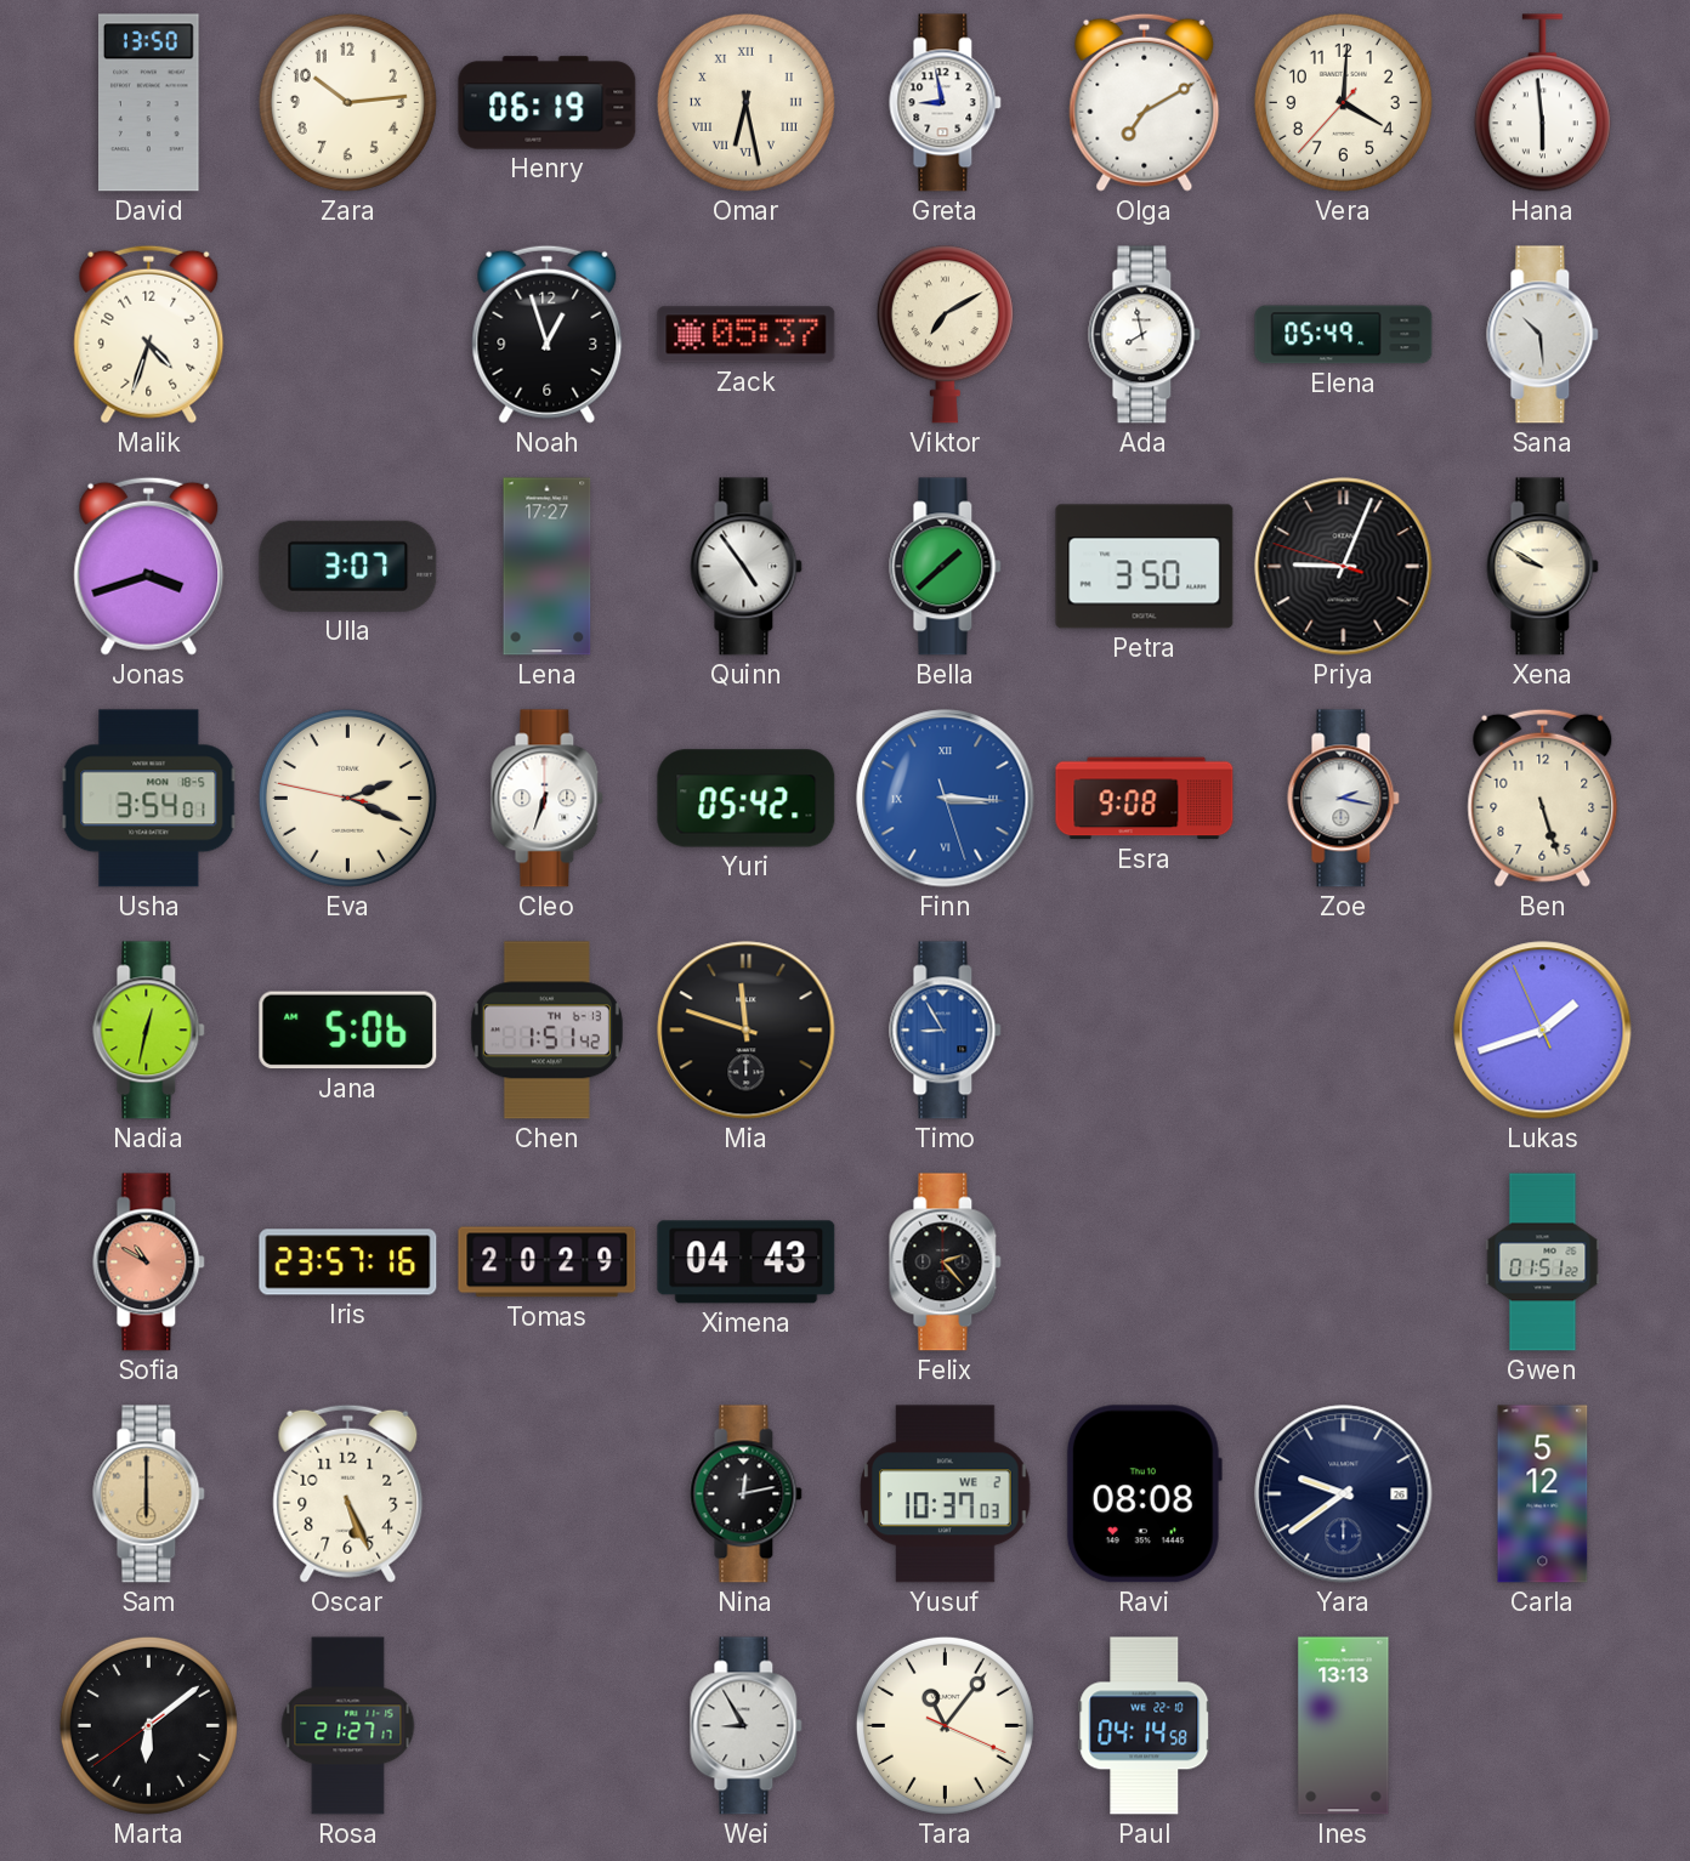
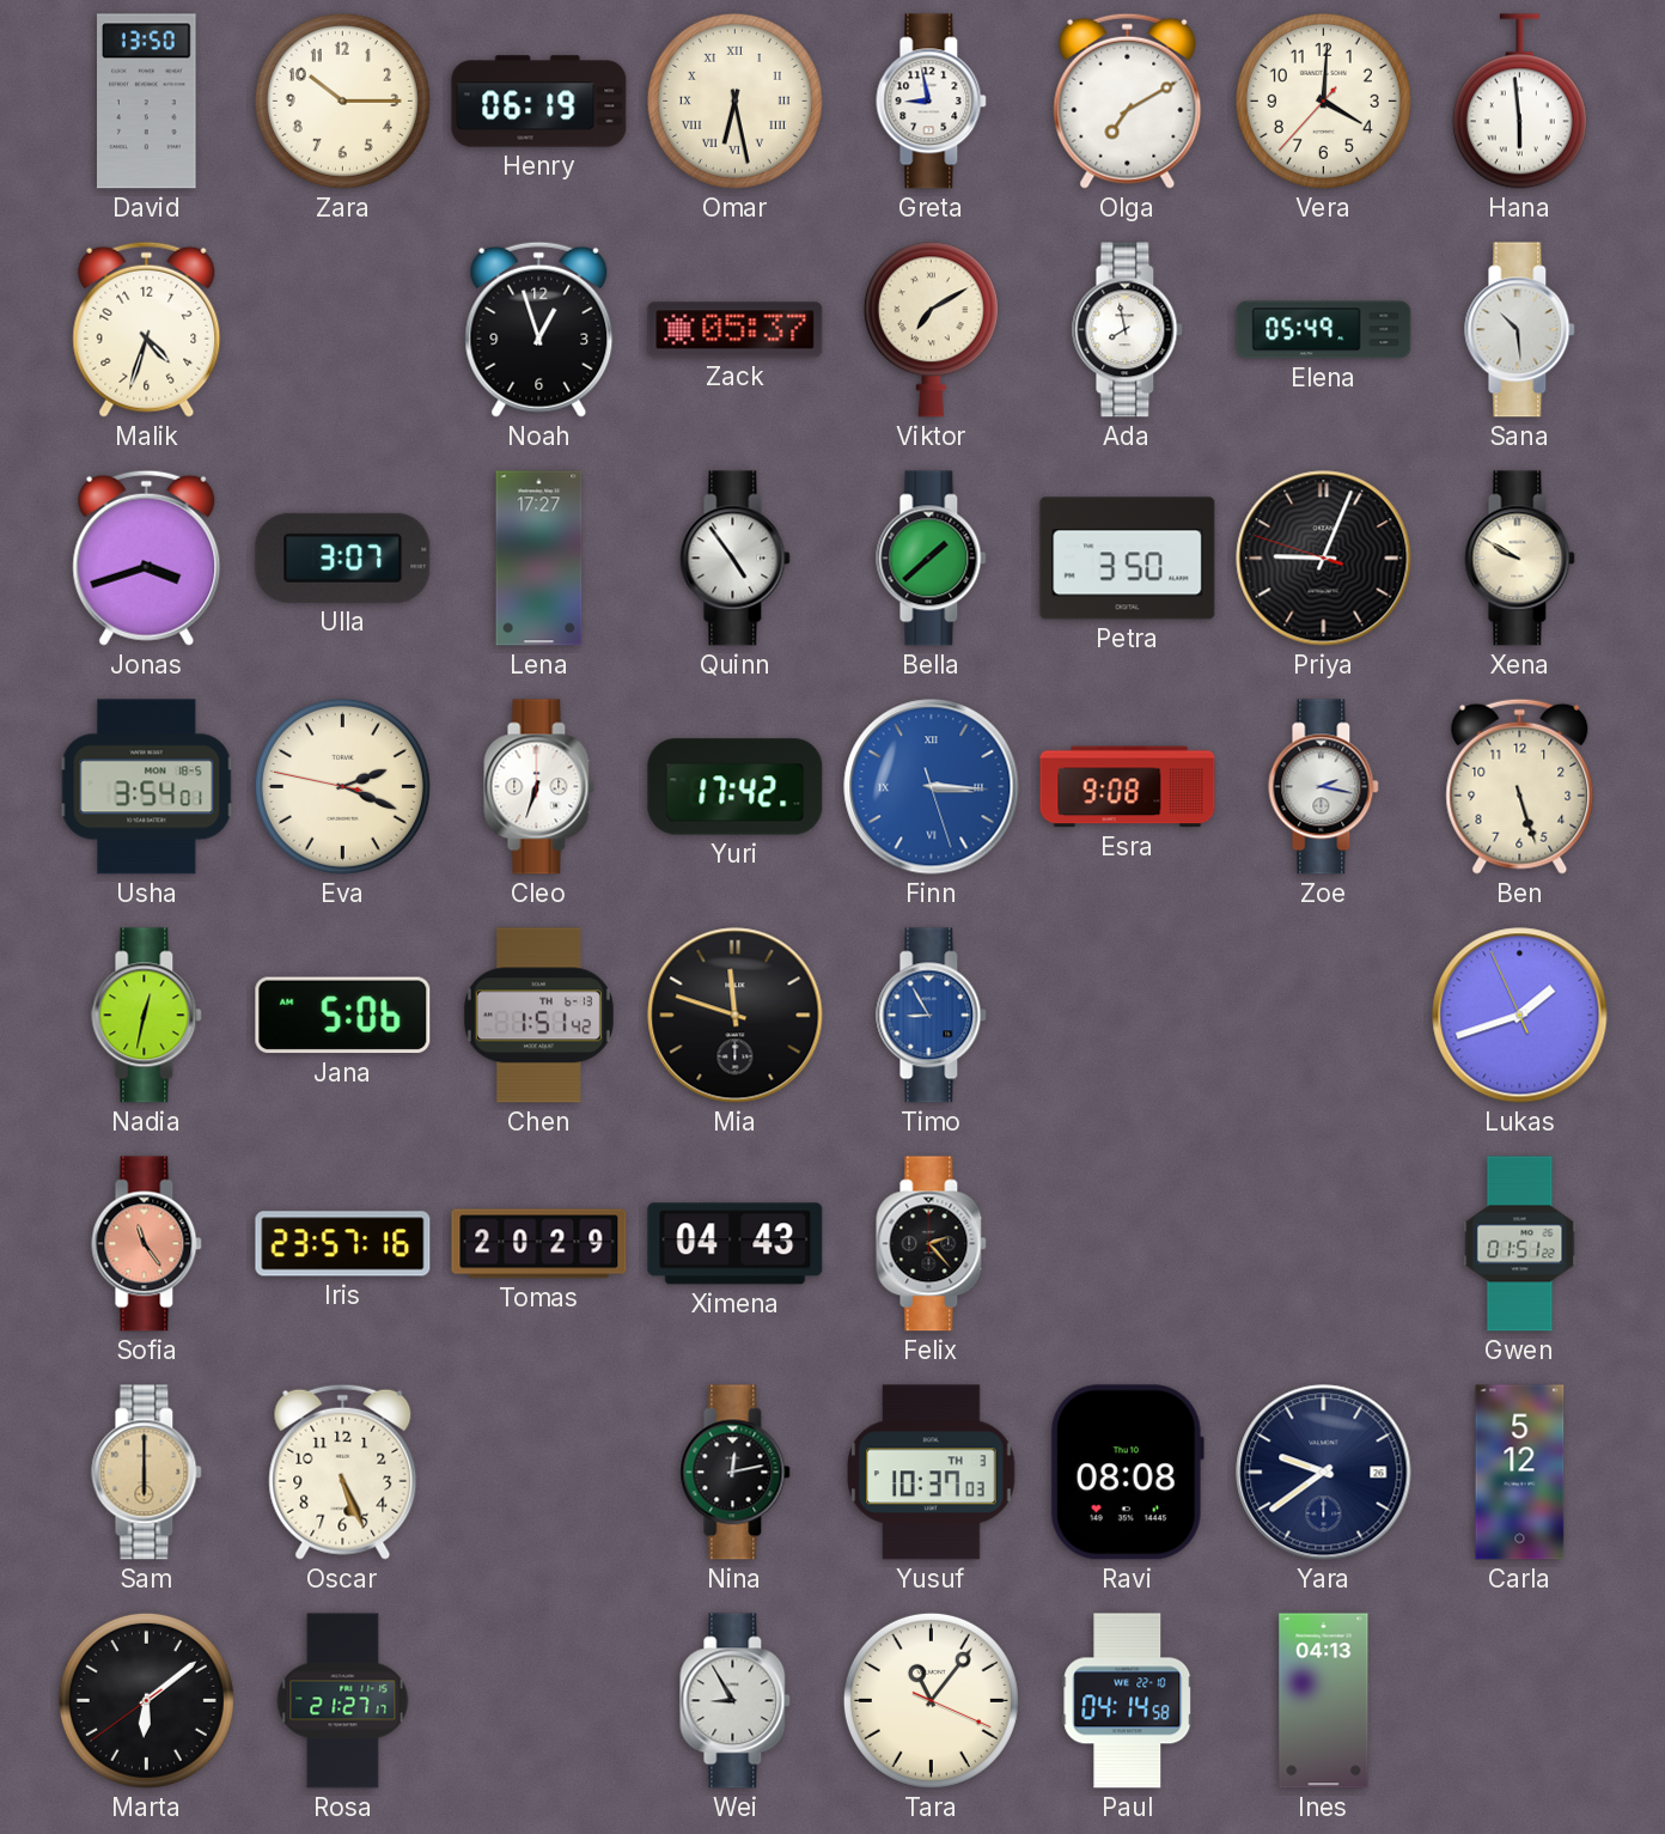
Zara: 10:14 -> 10:15
Yuri: 05:42 -> 17:42
Sofia: 10:50 -> 11:24
Yusuf date: WE 2 -> TH 3
Ines: 13:13 -> 04:13
